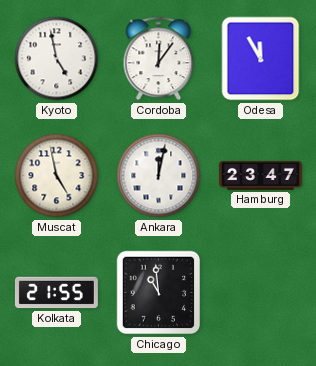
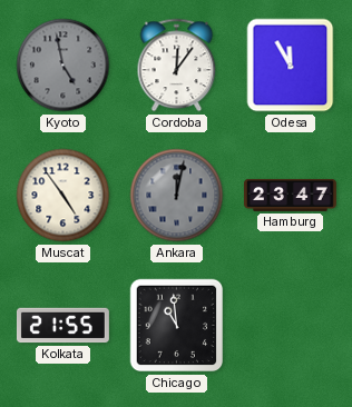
Kyoto dial: white -> grey
Muscat: 4:58 -> 4:54
Ankara dial: white -> grey
